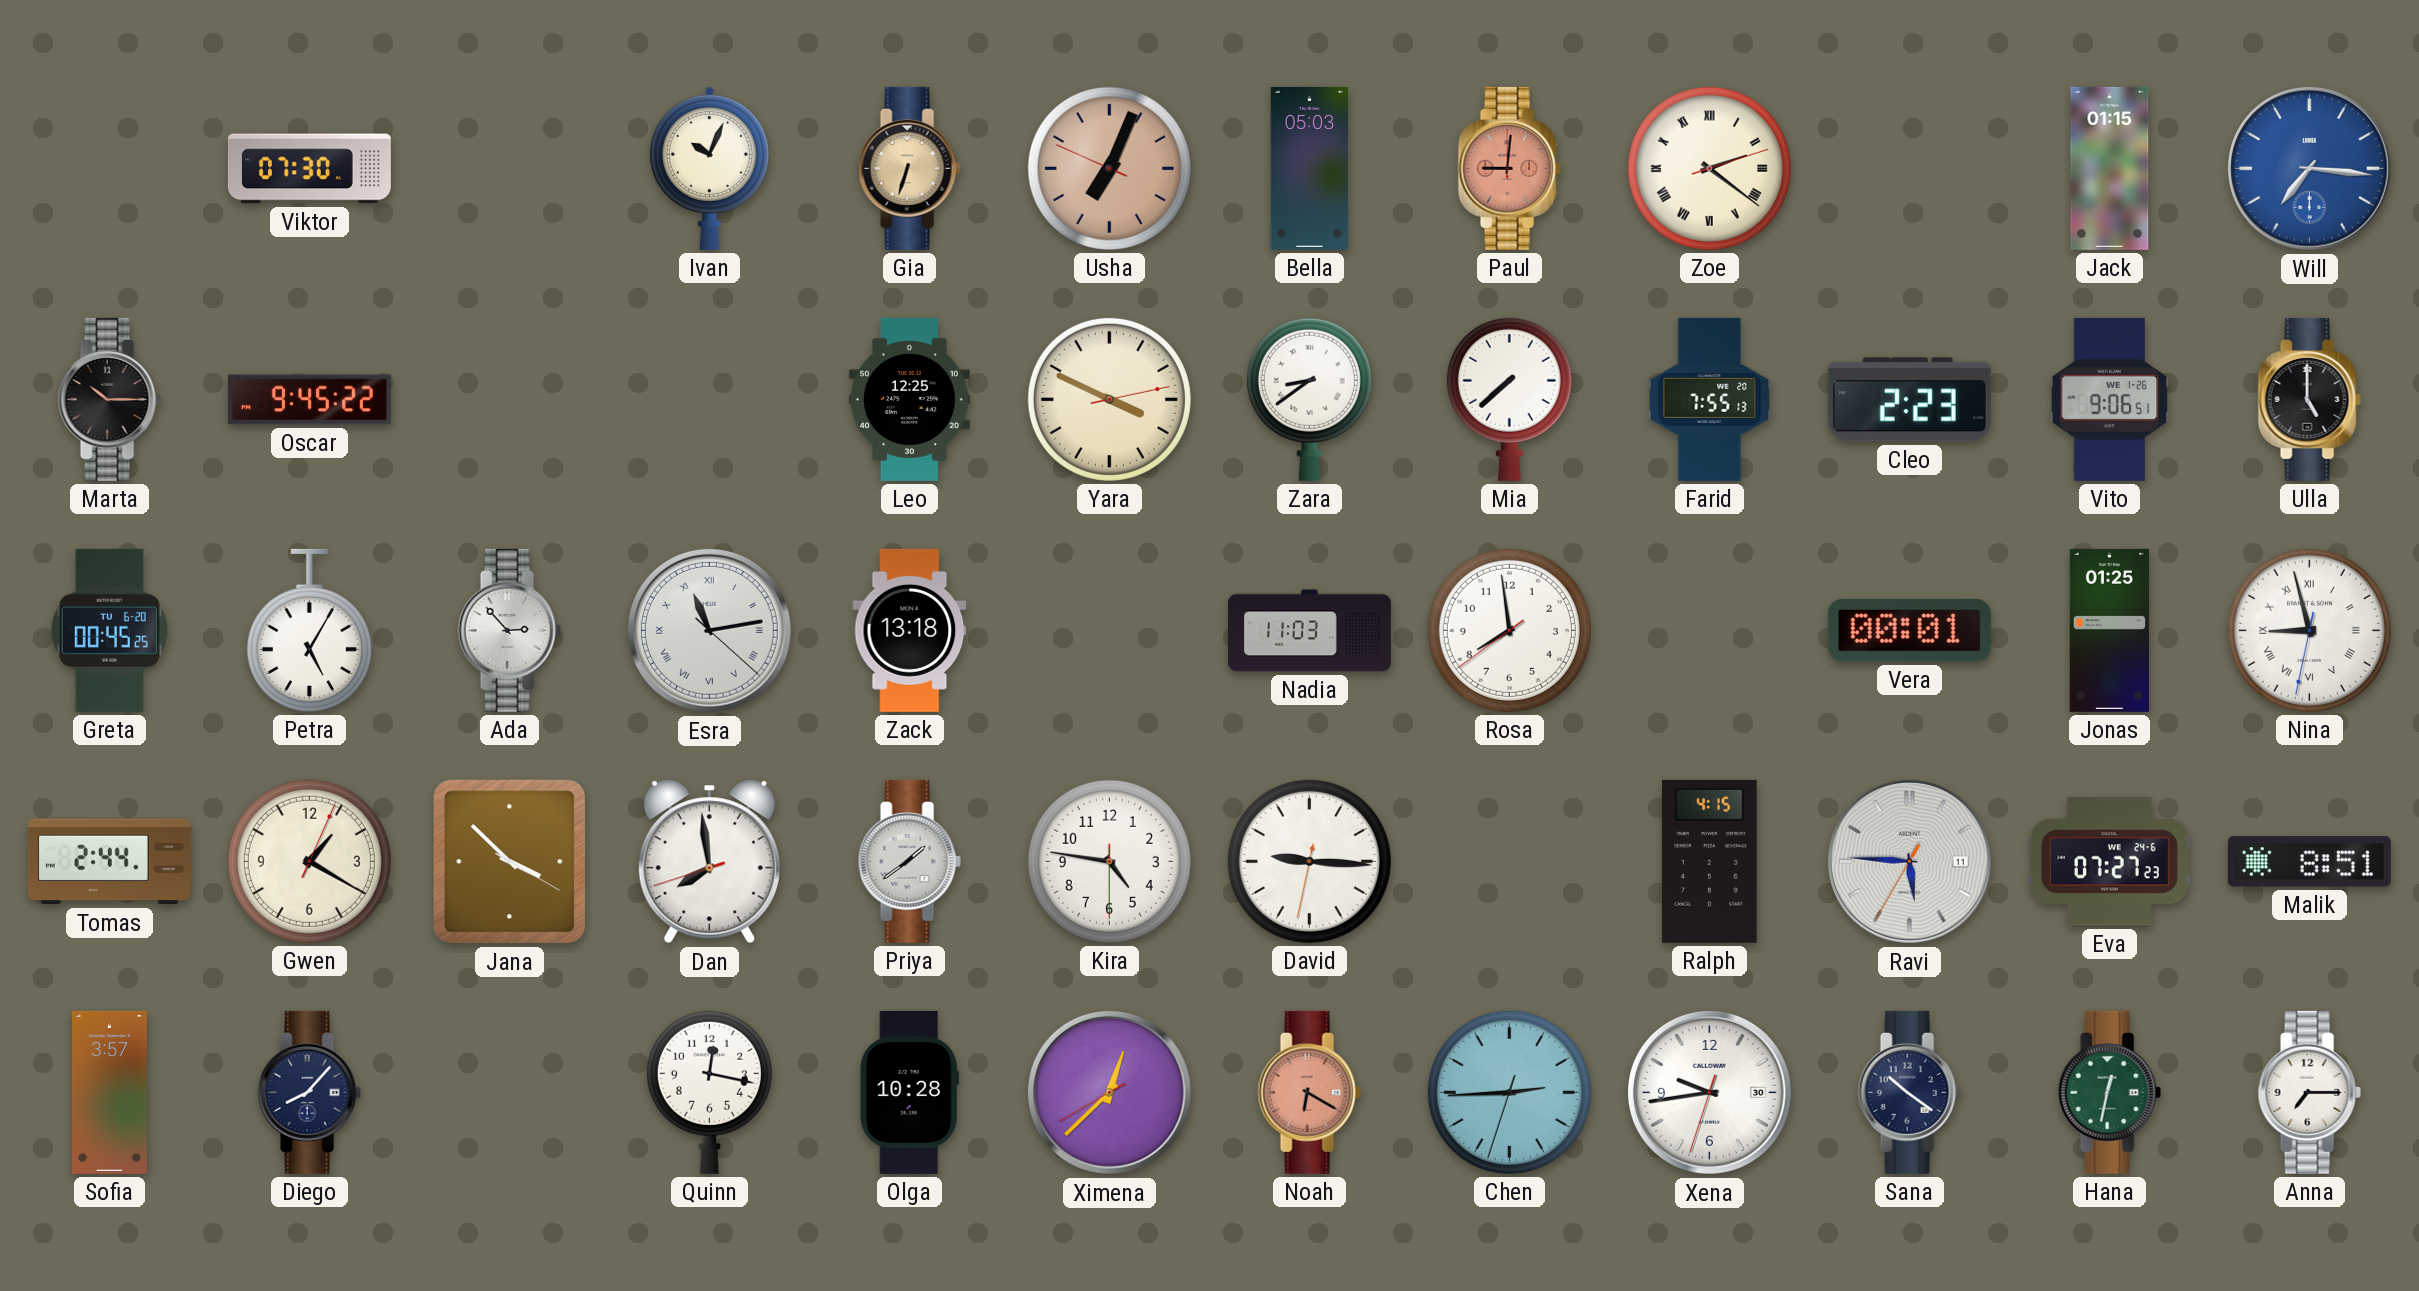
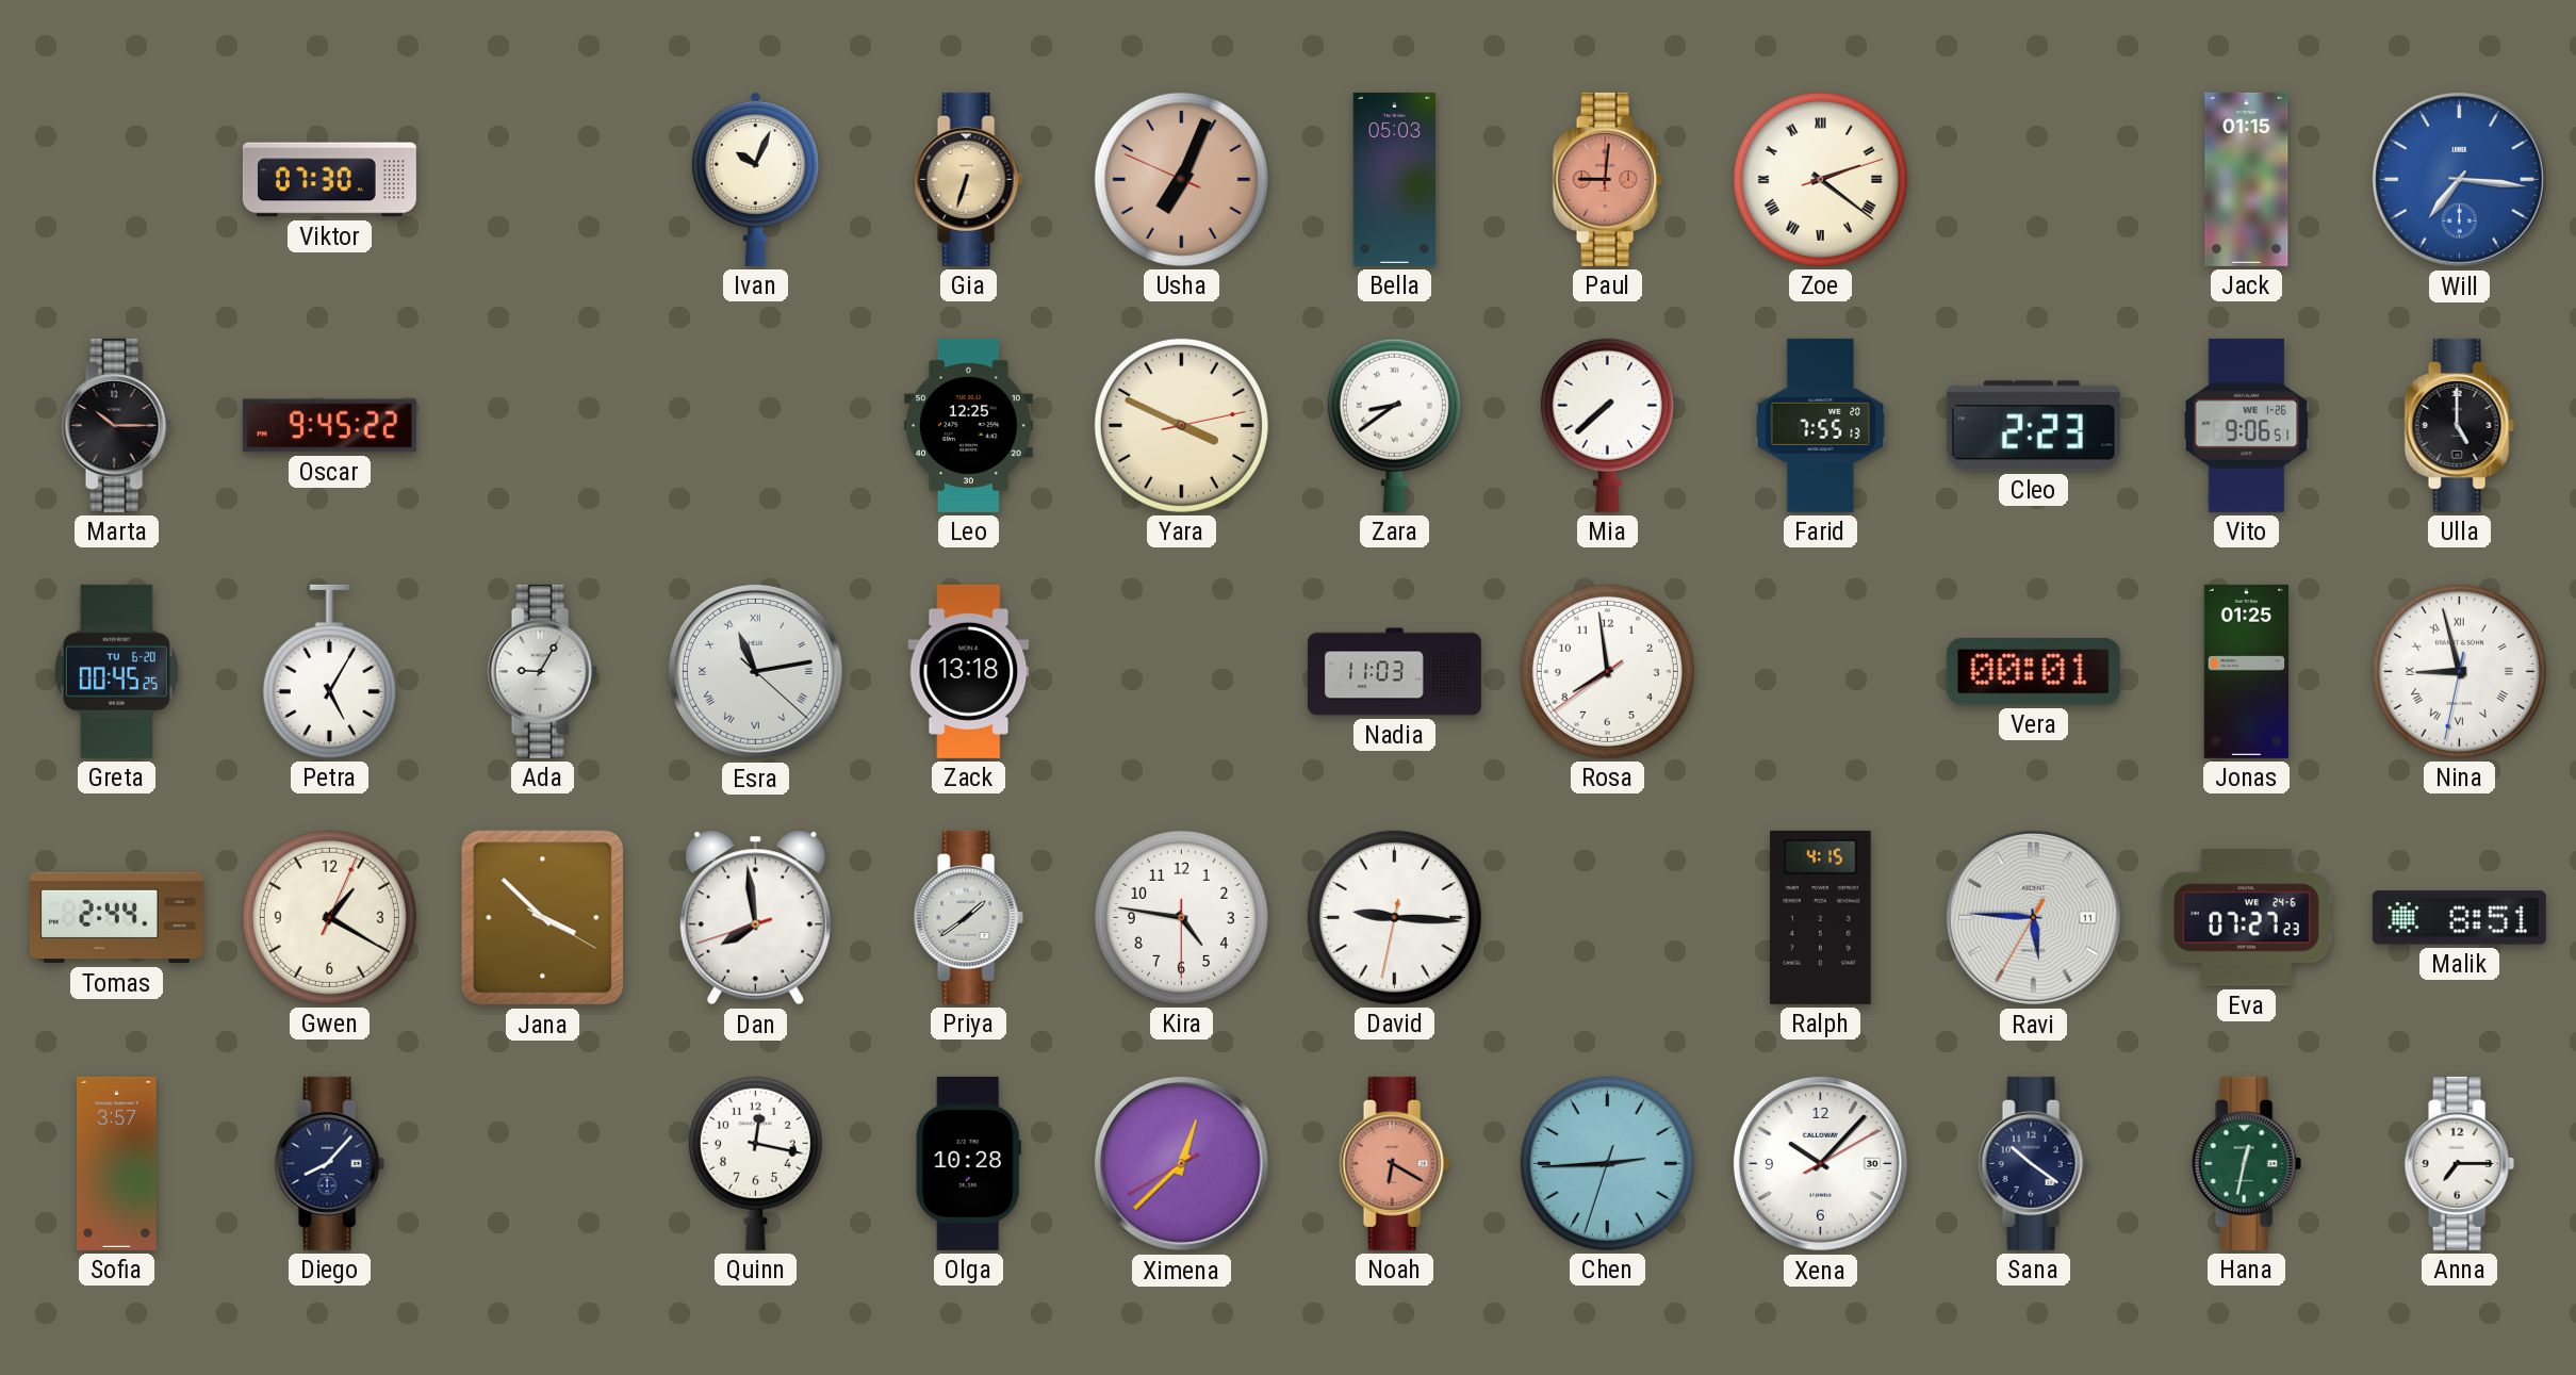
Ada: 2:53 -> 9:05
Xena: 9:43 -> 10:07
